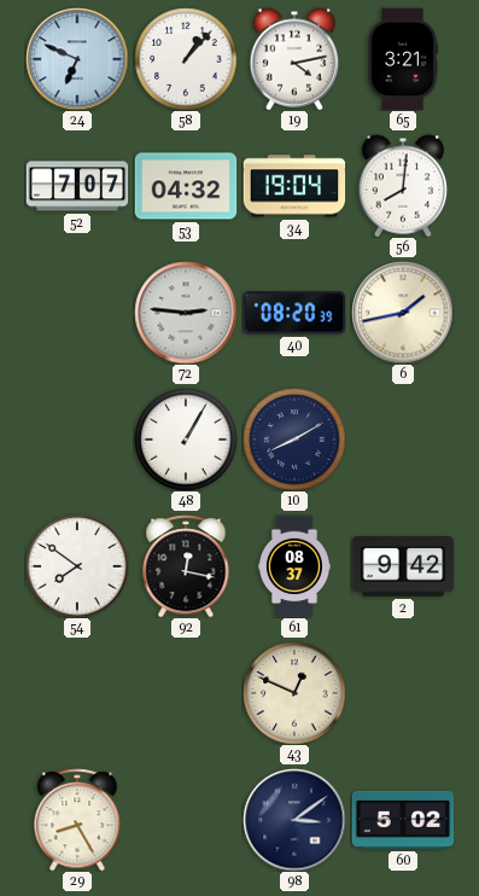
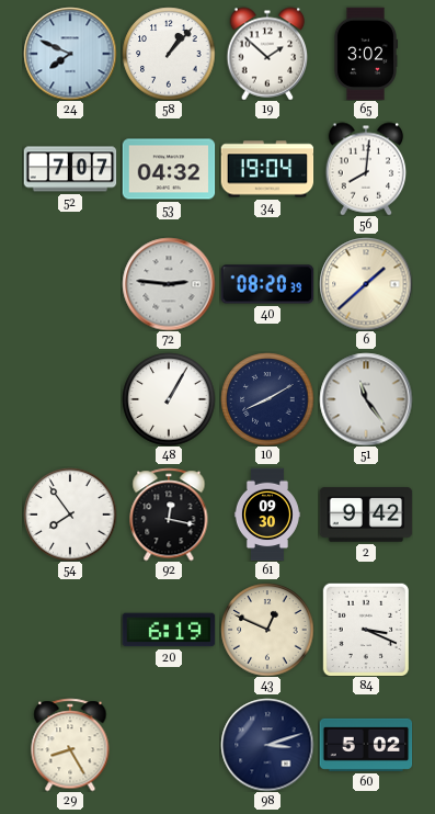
24: 6:49 -> 7:49
19: 4:13 -> 1:52
65: 3:21 -> 3:02
6: 1:43 -> 1:38
51: none -> 11:24
54: 7:51 -> 7:54
61: 08:37 -> 09:30
20: none -> 6:19
84: none -> 3:19
98: 3:09 -> 3:12
